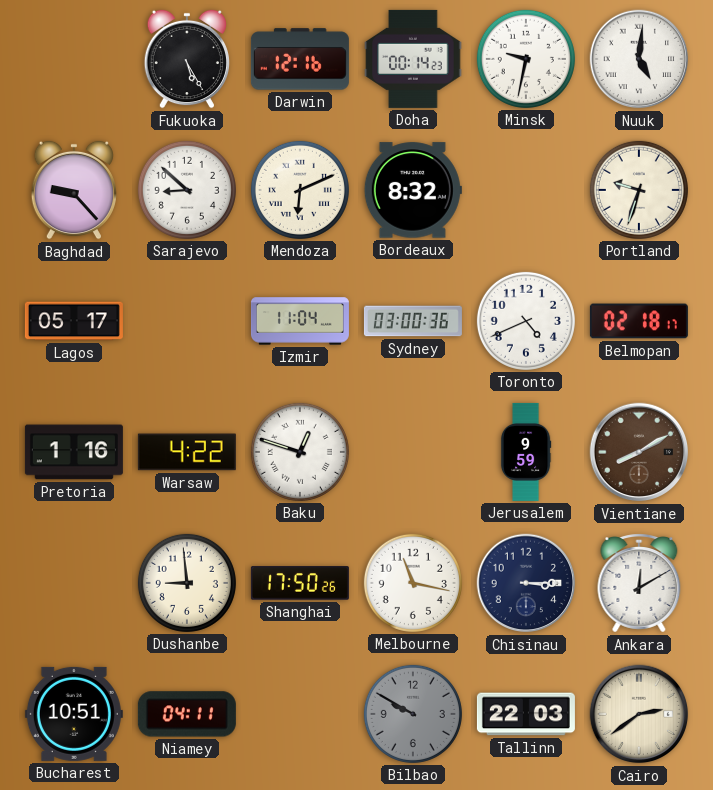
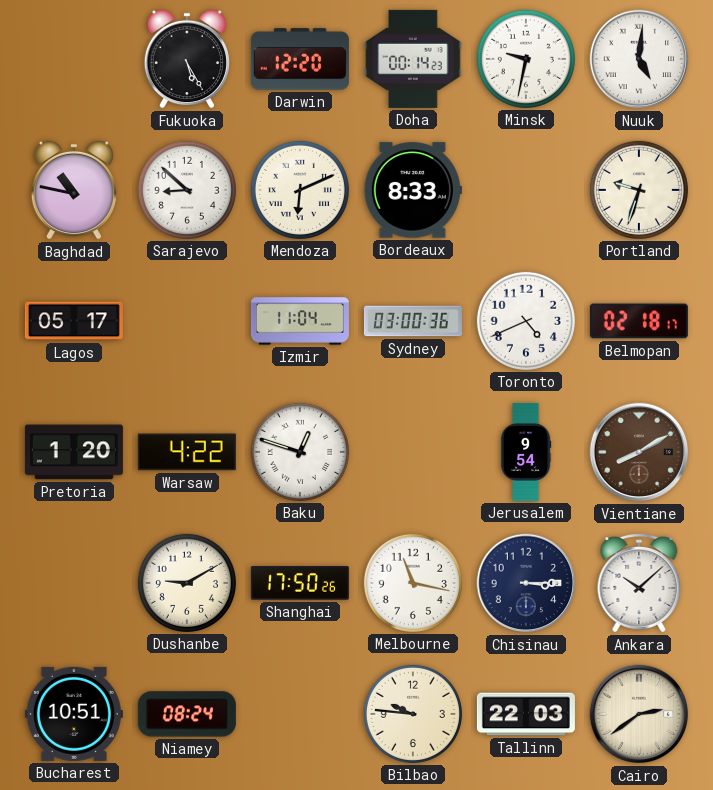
Darwin: 12:16 -> 12:20
Baghdad: 9:23 -> 10:47
Bordeaux: 8:32 -> 8:33
Pretoria: 1:16 -> 1:20
Jerusalem: 9:59 -> 9:54
Dushanbe: 8:59 -> 9:10
Ankara: 12:10 -> 10:08
Niamey: 04:11 -> 08:24
Bilbao: 9:50 -> 9:46
Bilbao dial: grey -> cream
